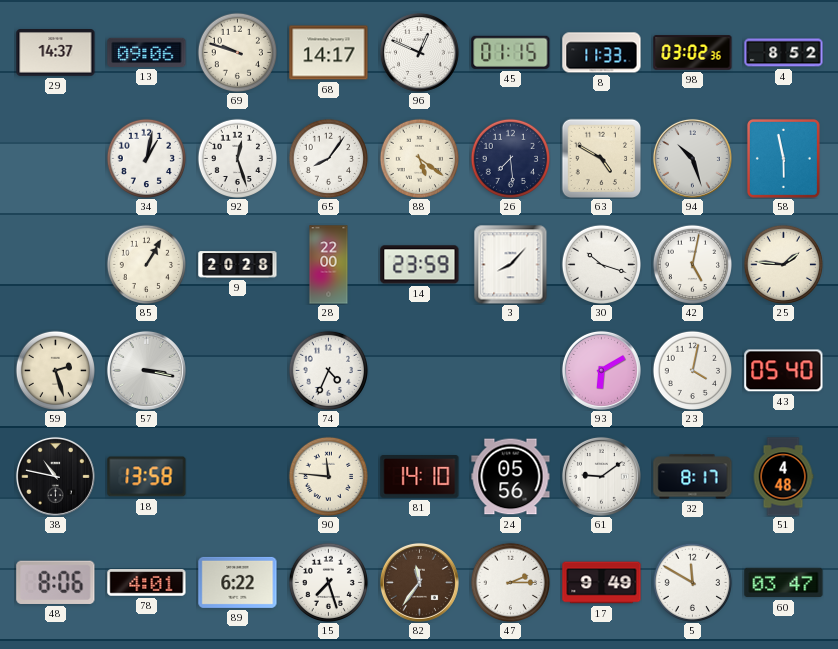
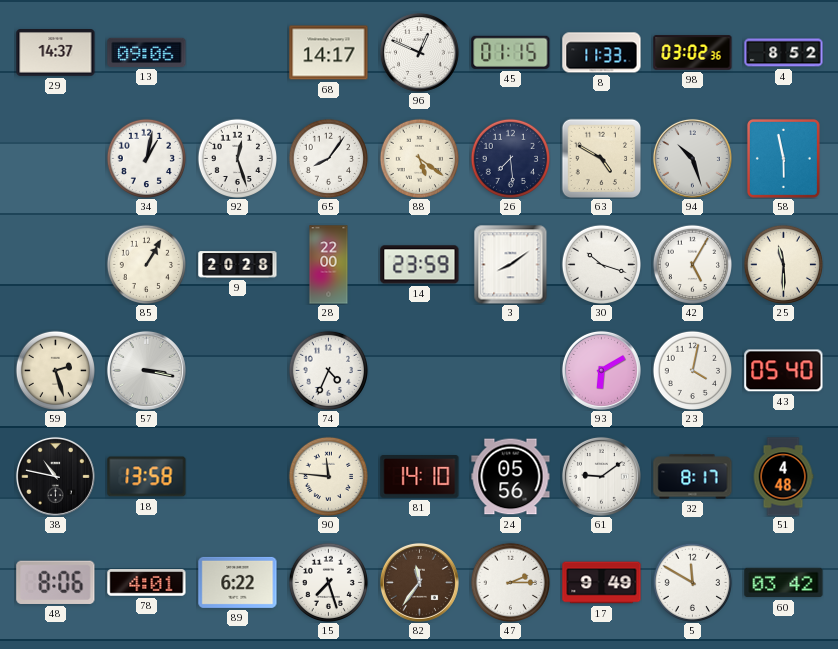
69: 9:48 -> none
3: 8:07 -> 8:09
42: 5:02 -> 5:05
25: 1:46 -> 11:30
60: 03:47 -> 03:42
